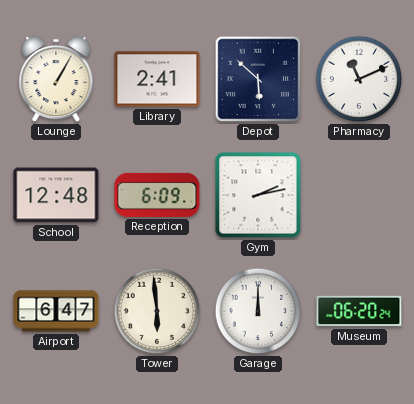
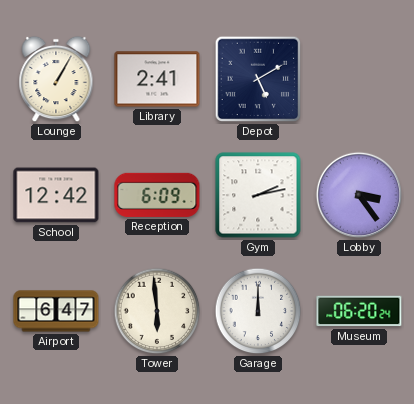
Depot: 5:52 -> 5:10
Pharmacy: 11:11 -> none
School: 12:48 -> 12:42
Lobby: none -> 3:24
